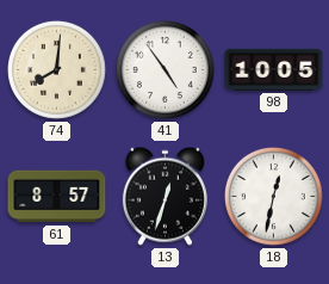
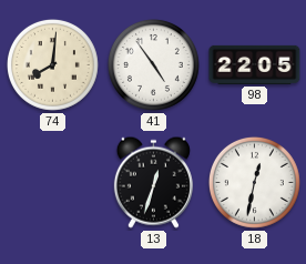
98: 10:05 -> 22:05
61: 8:57 -> none
